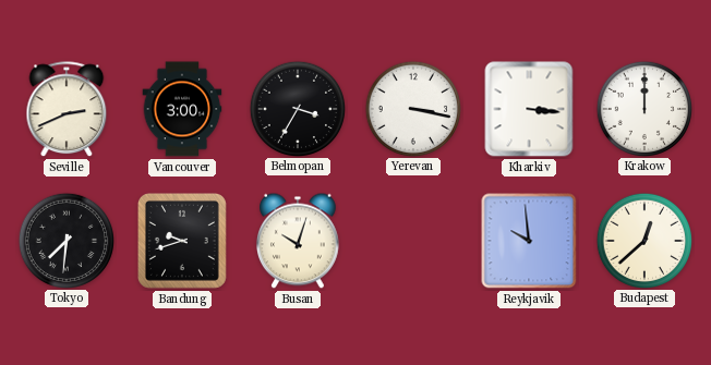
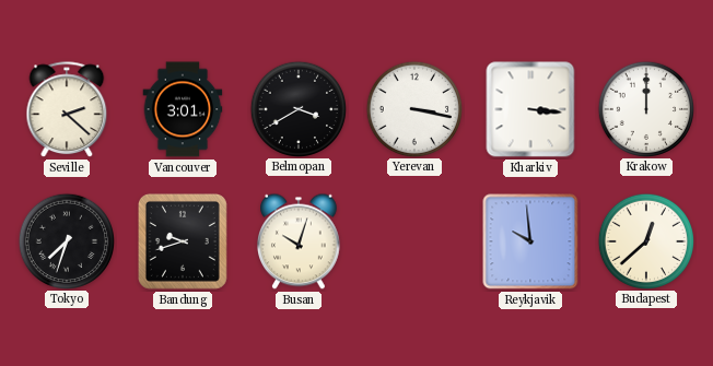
Seville: 2:41 -> 2:22
Vancouver: 3:00 -> 3:01
Belmopan: 3:35 -> 3:40
Tokyo: 7:31 -> 7:33
